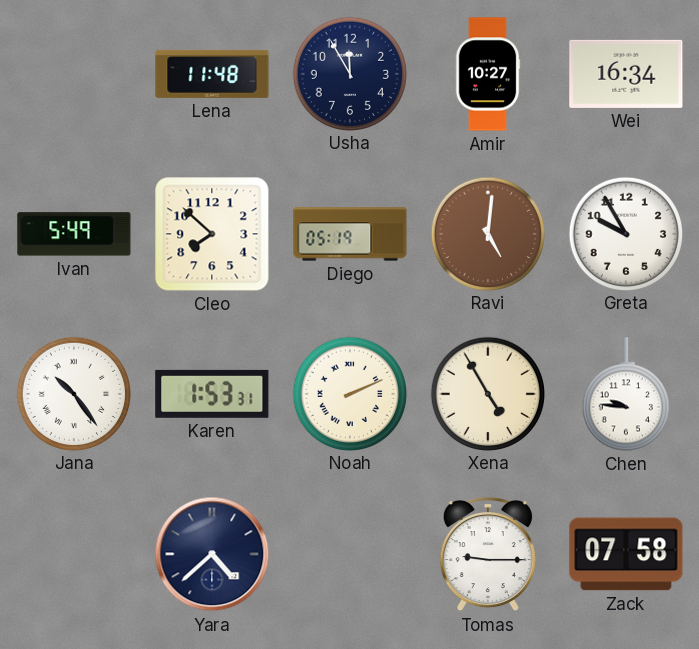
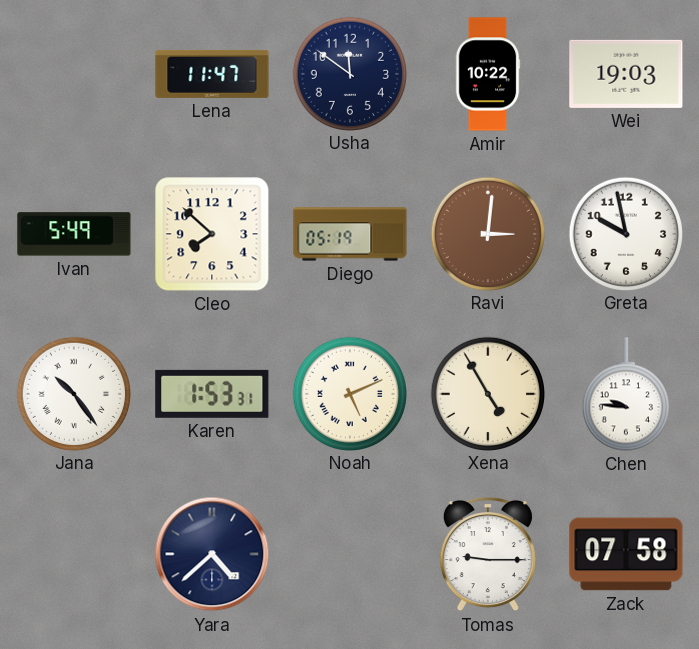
Lena: 11:48 -> 11:47
Usha: 11:55 -> 11:51
Amir: 10:27 -> 10:22
Wei: 16:34 -> 19:03
Ravi: 5:01 -> 3:01
Greta: 9:55 -> 9:58
Noah: 2:11 -> 5:11
